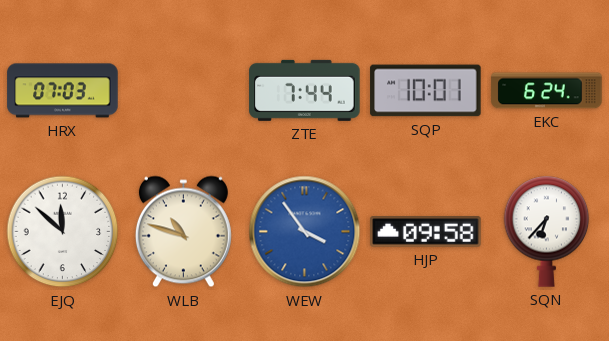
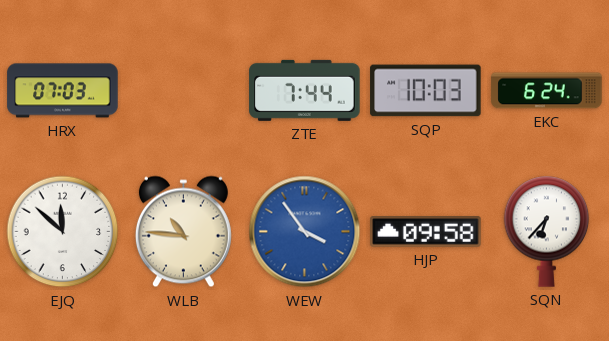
SQP: 10:01 -> 10:03
WLB: 10:48 -> 10:46
